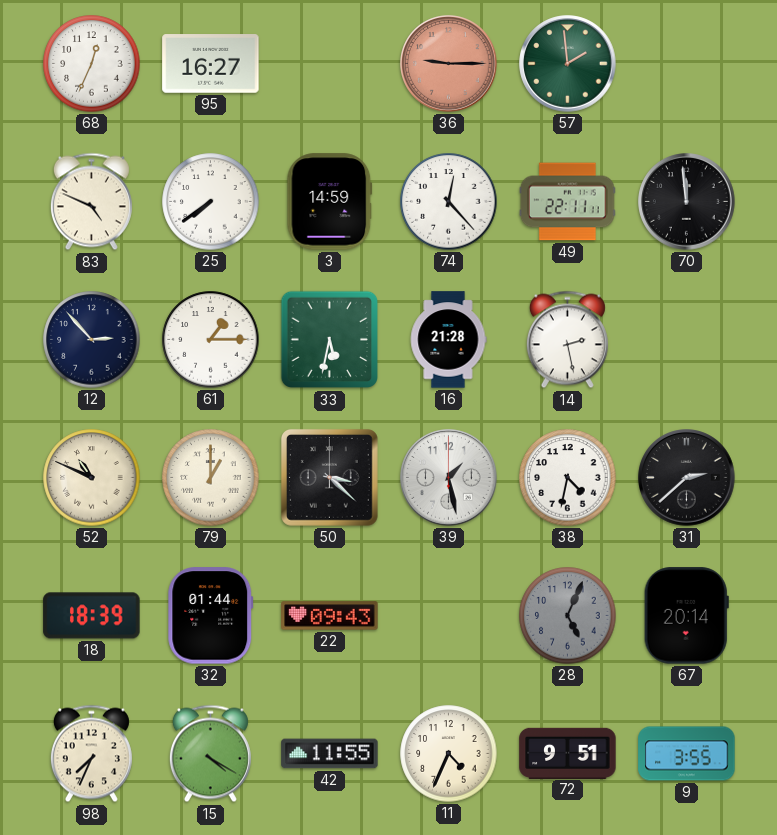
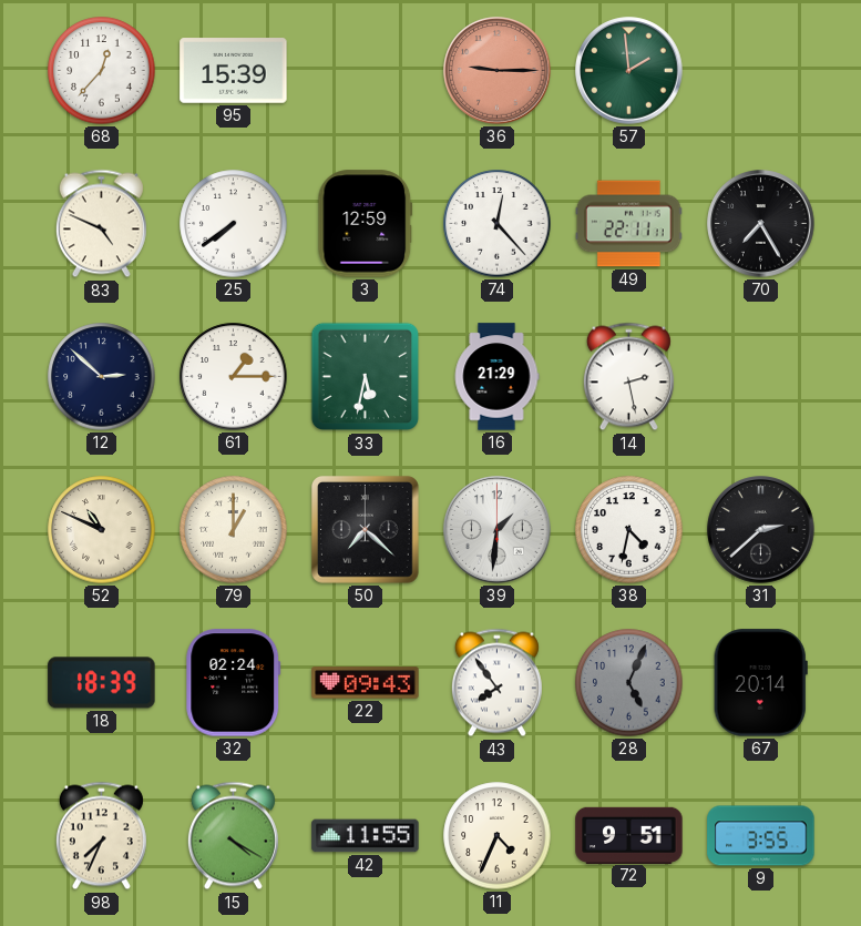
68: 12:34 -> 12:37
95: 16:27 -> 15:39
3: 14:59 -> 12:59
70: 11:59 -> 7:25
12: 2:53 -> 2:52
16: 21:28 -> 21:29
50: 3:22 -> 7:22
39: 1:28 -> 1:31
32: 01:44 -> 02:24
43: none -> 7:54
